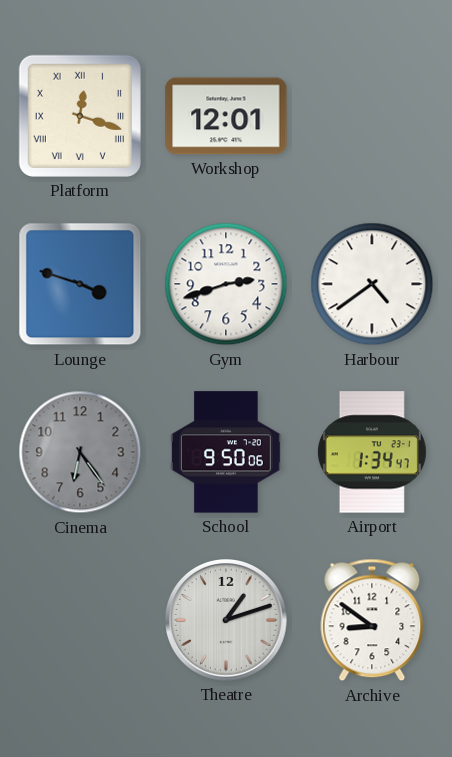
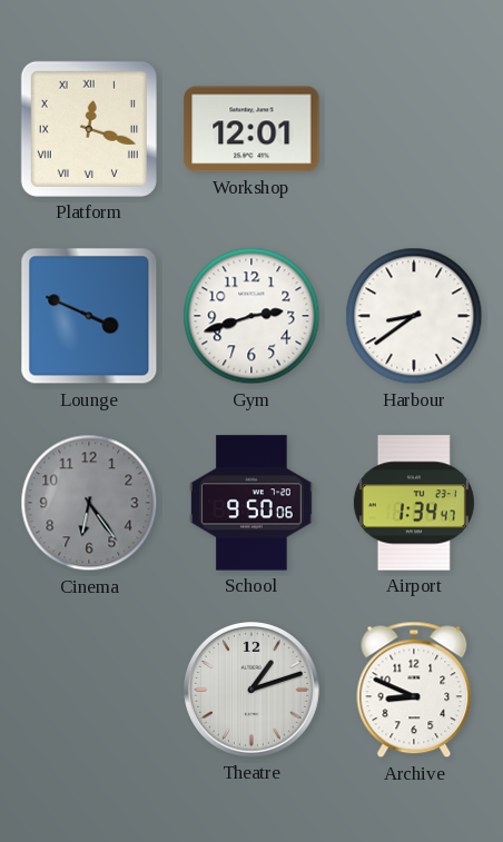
Lounge: 3:48 -> 3:49
Harbour: 4:39 -> 8:39
Archive: 8:51 -> 8:49
